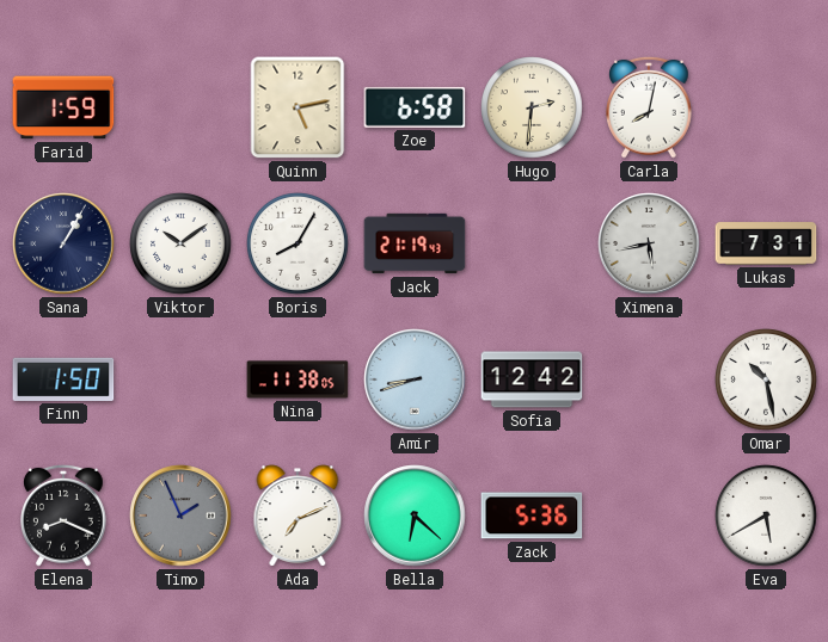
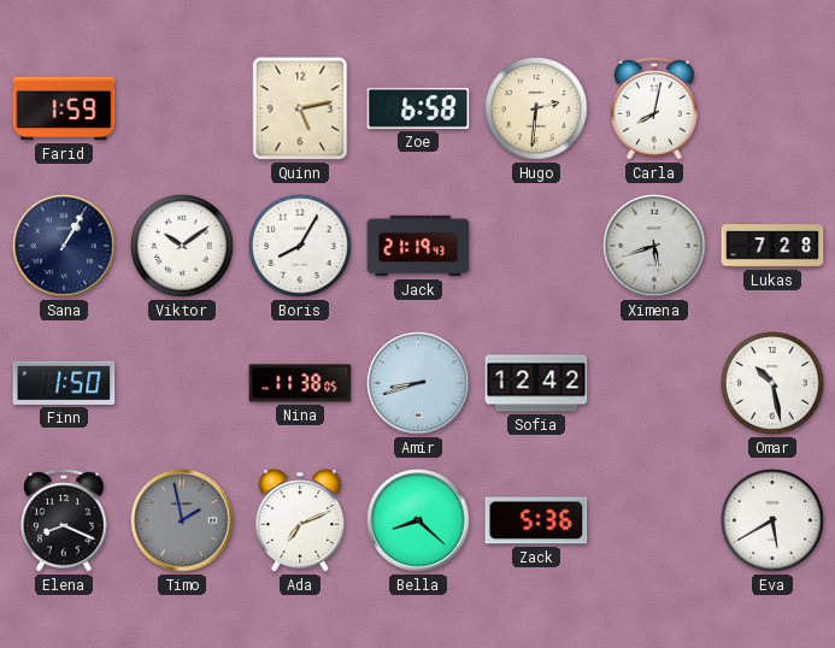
Ximena: 5:43 -> 5:42
Lukas: 7:31 -> 7:28
Timo: 1:56 -> 1:58
Bella: 6:22 -> 8:22
